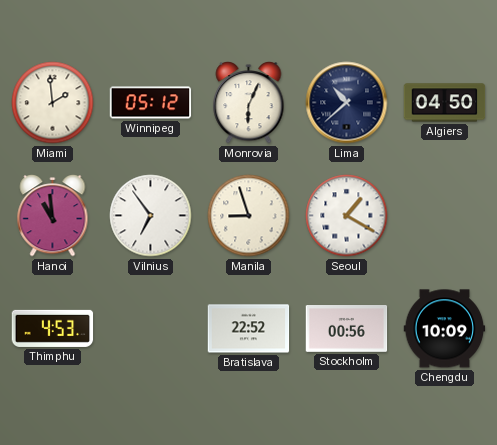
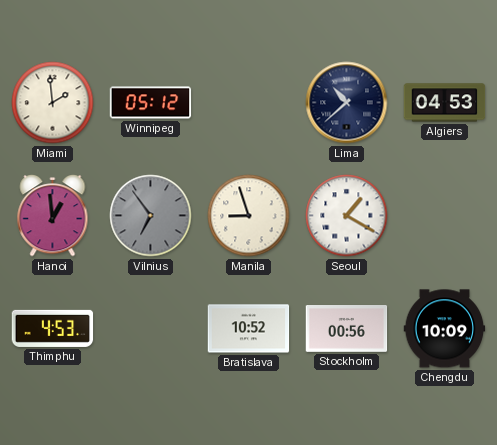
Monrovia: 6:04 -> none
Algiers: 04:50 -> 04:53
Hanoi: 10:59 -> 12:59
Vilnius dial: white -> grey
Bratislava: 22:52 -> 10:52
